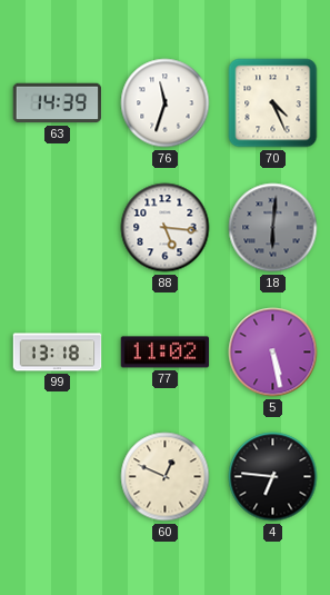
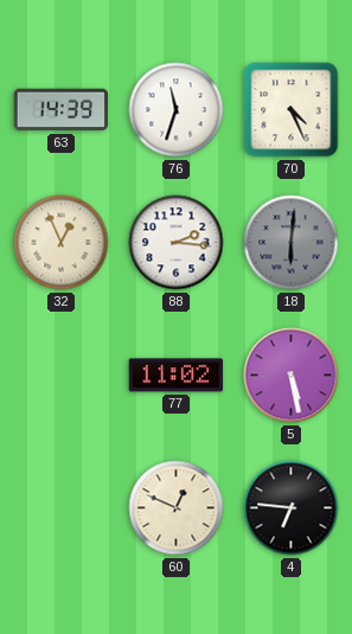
32: none -> 12:56
88: 5:16 -> 2:16
99: 13:18 -> none
